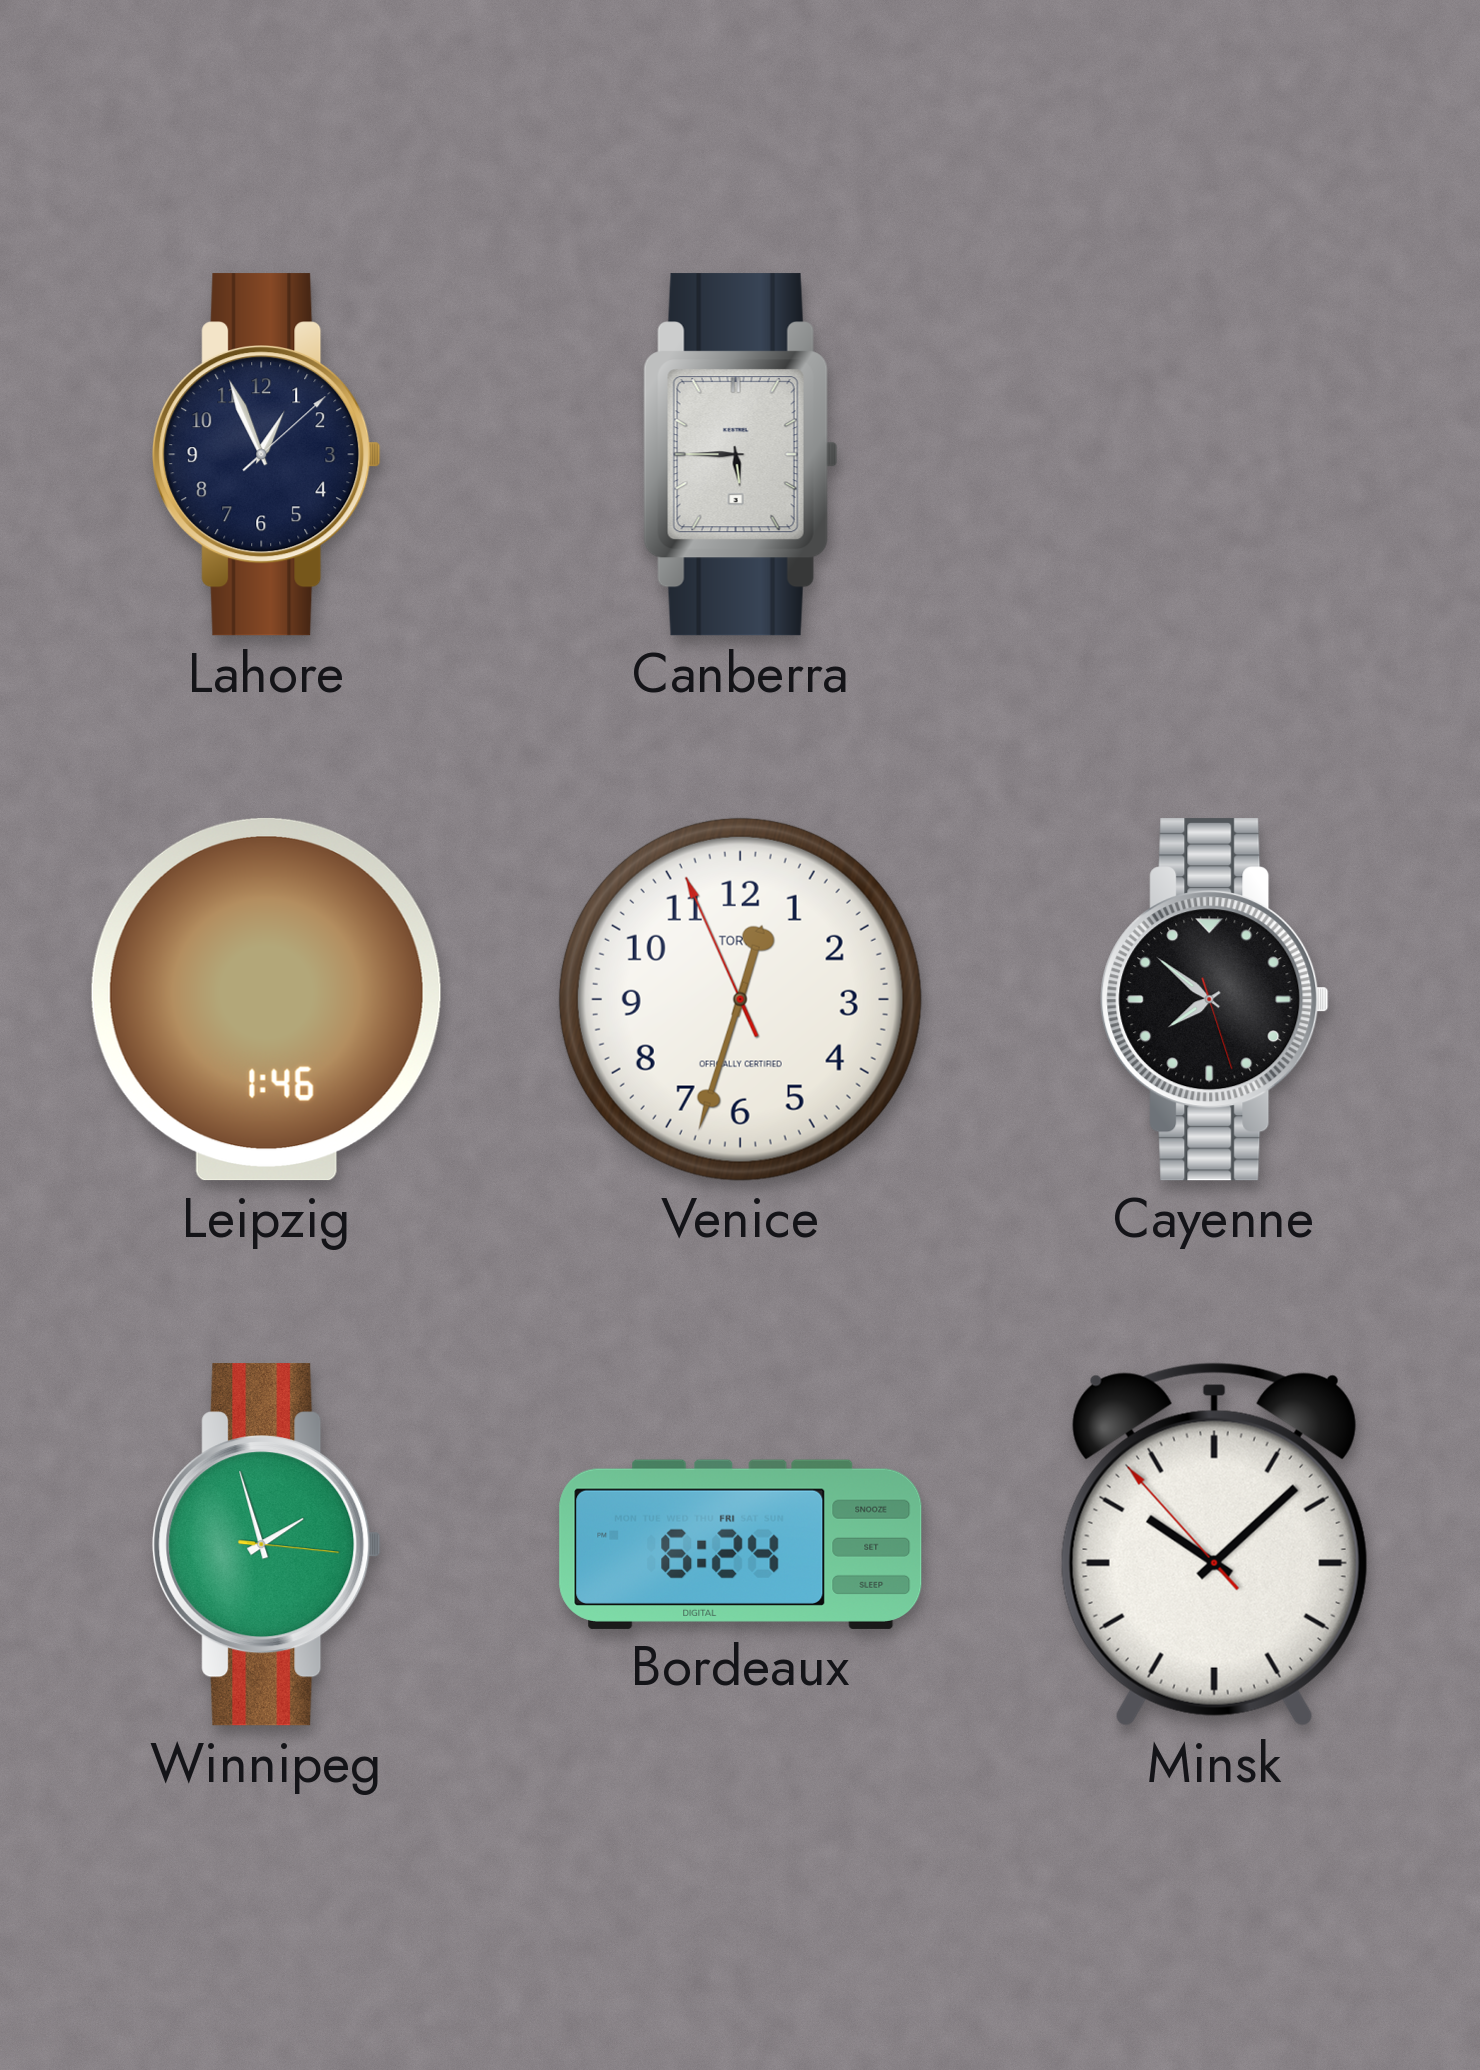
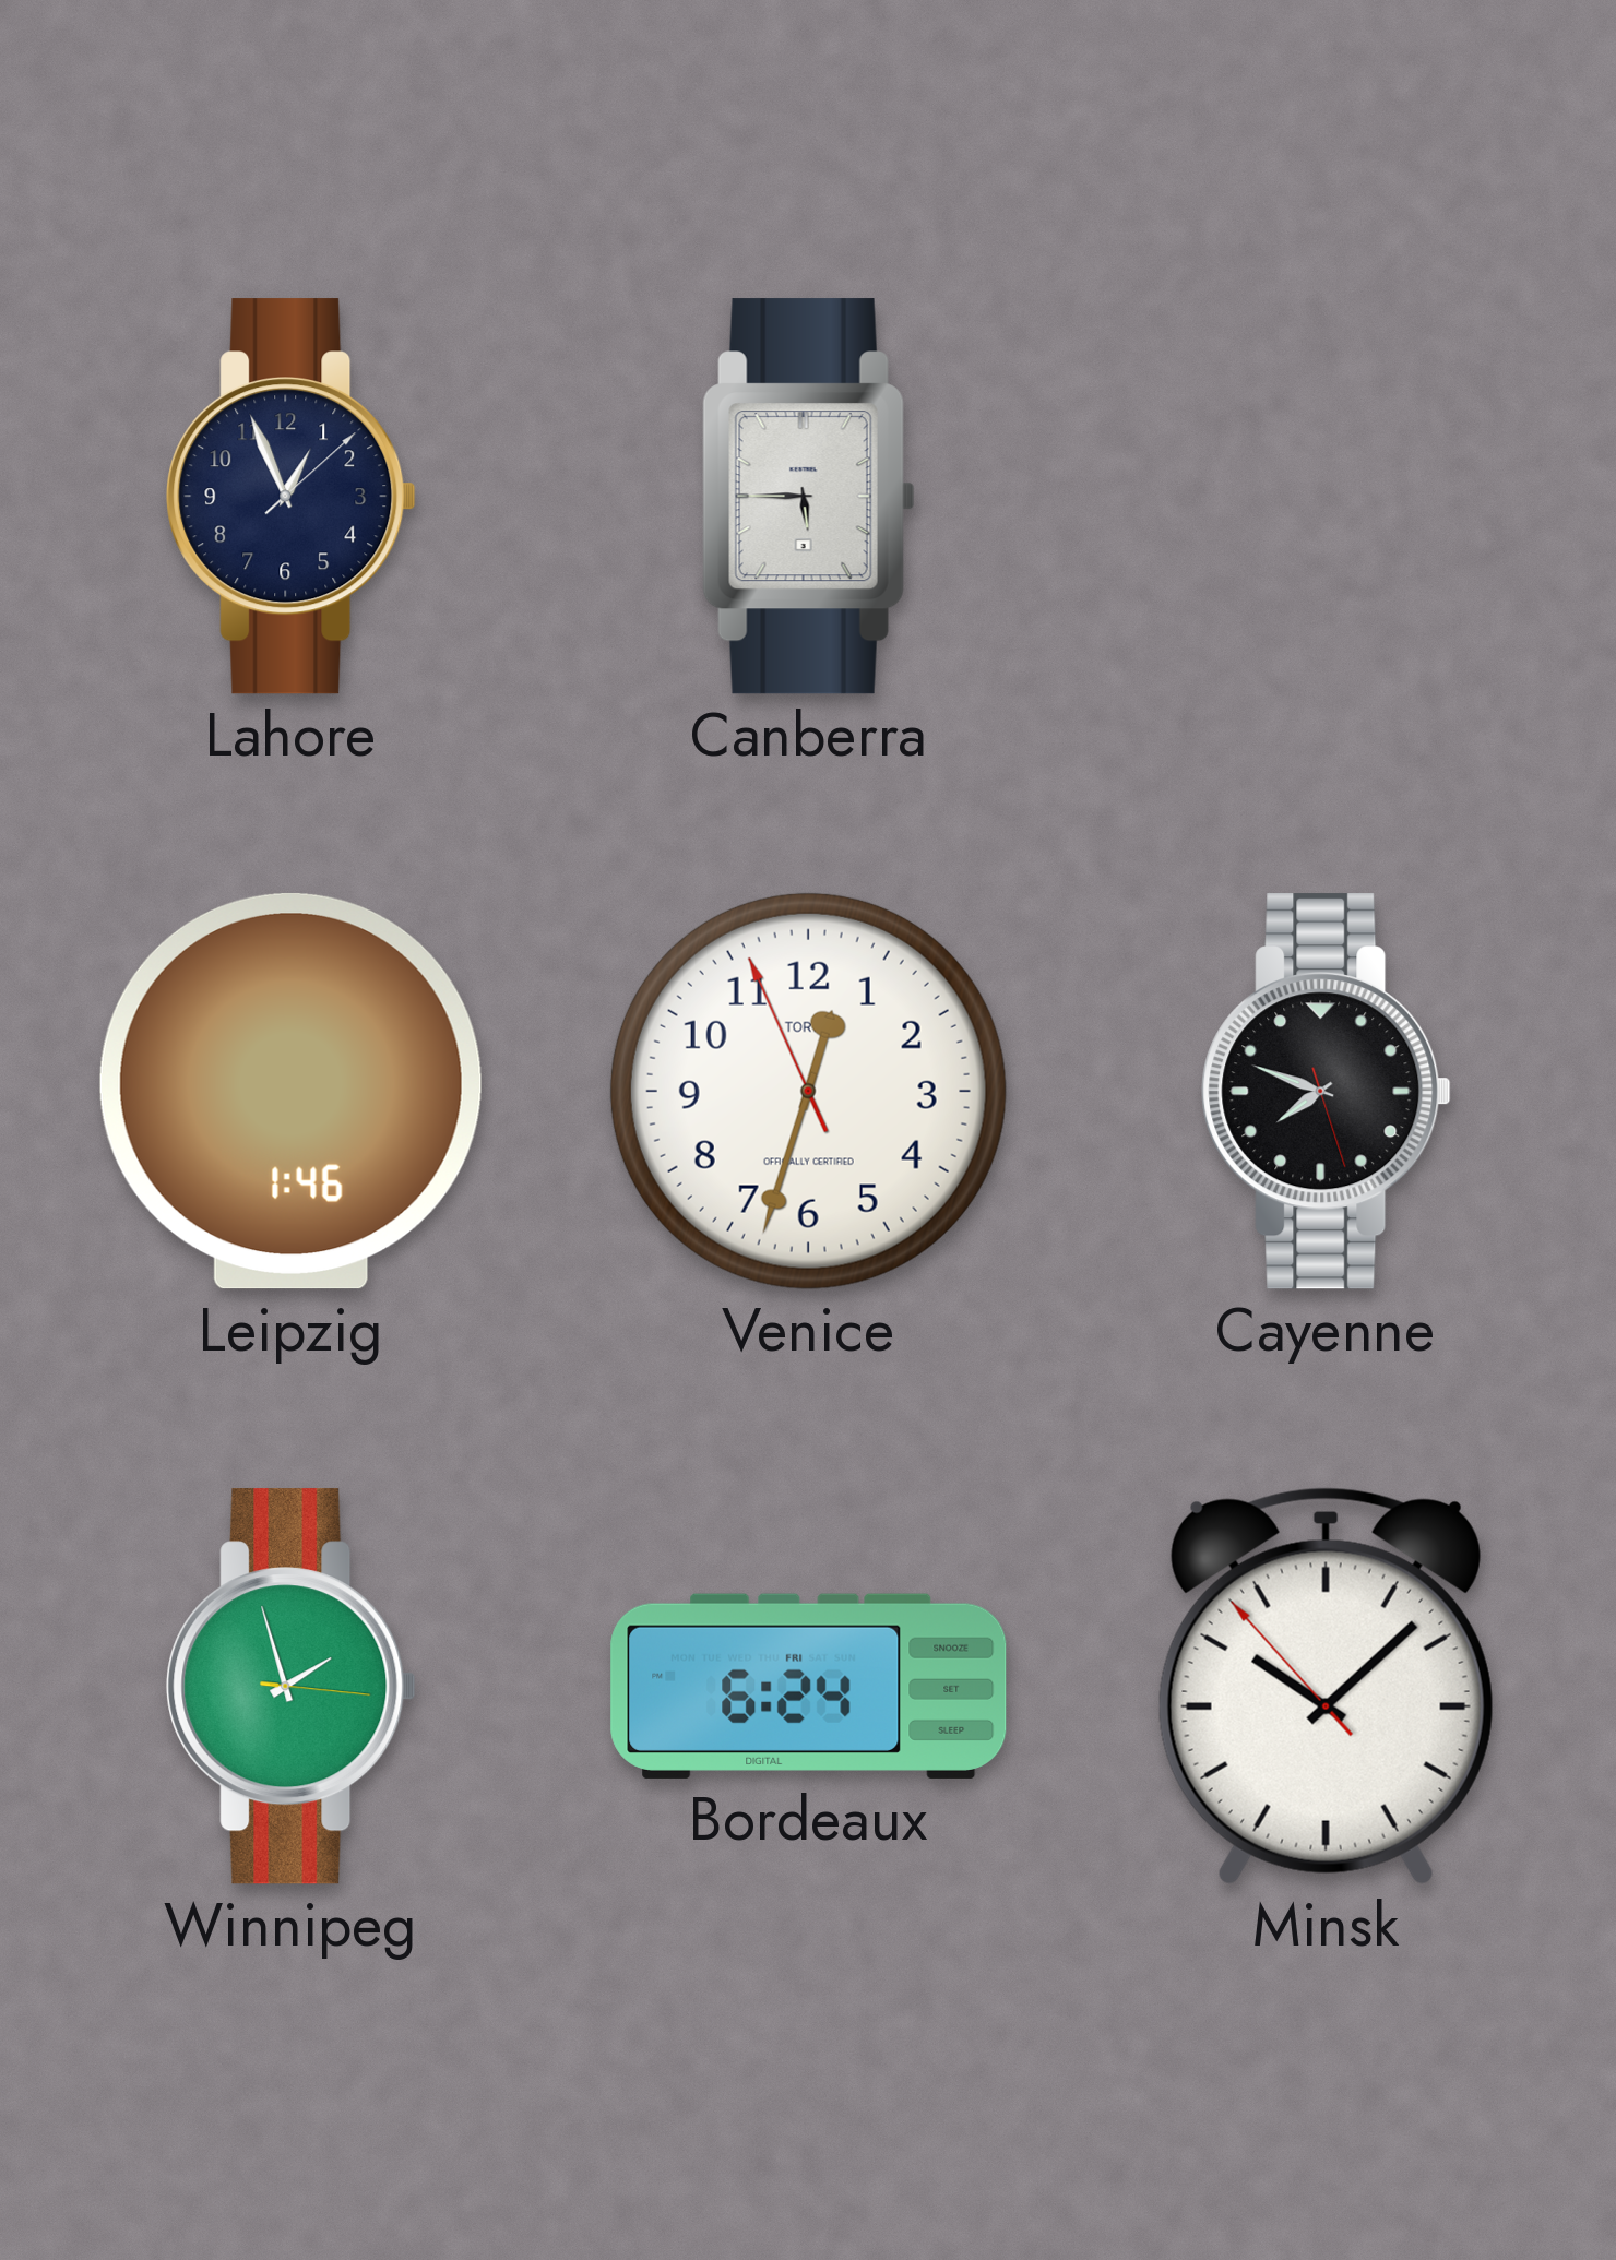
Cayenne: 7:51 -> 7:48
